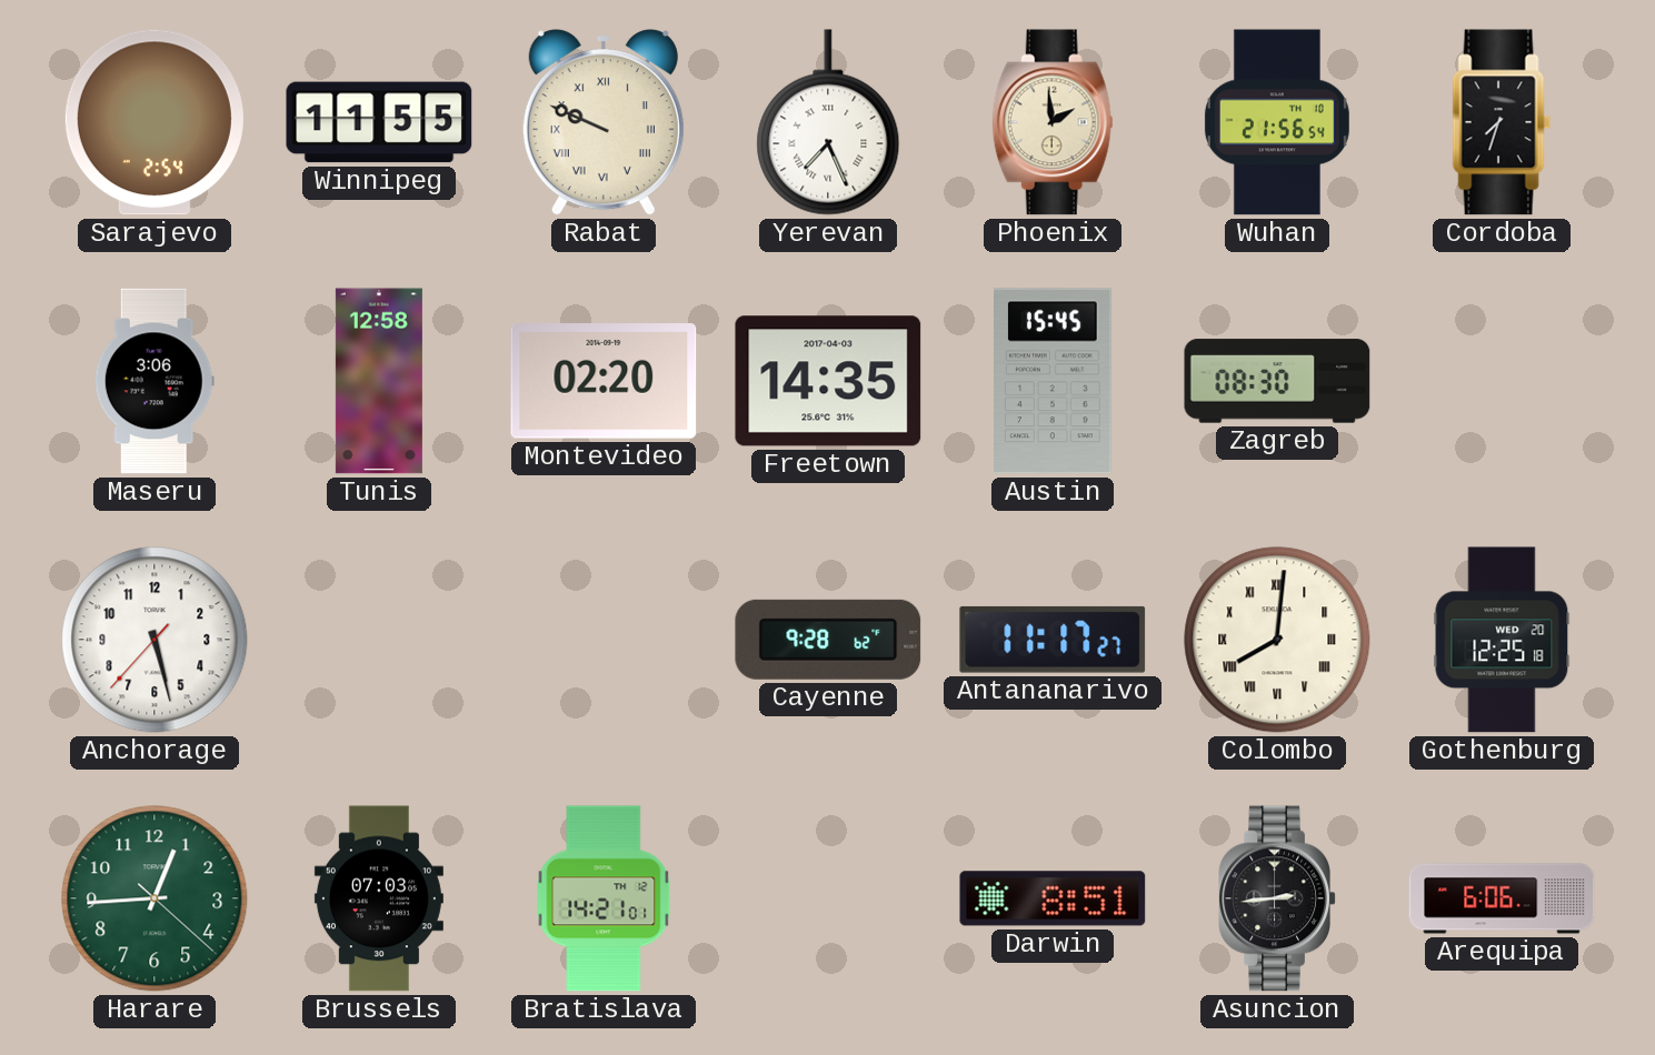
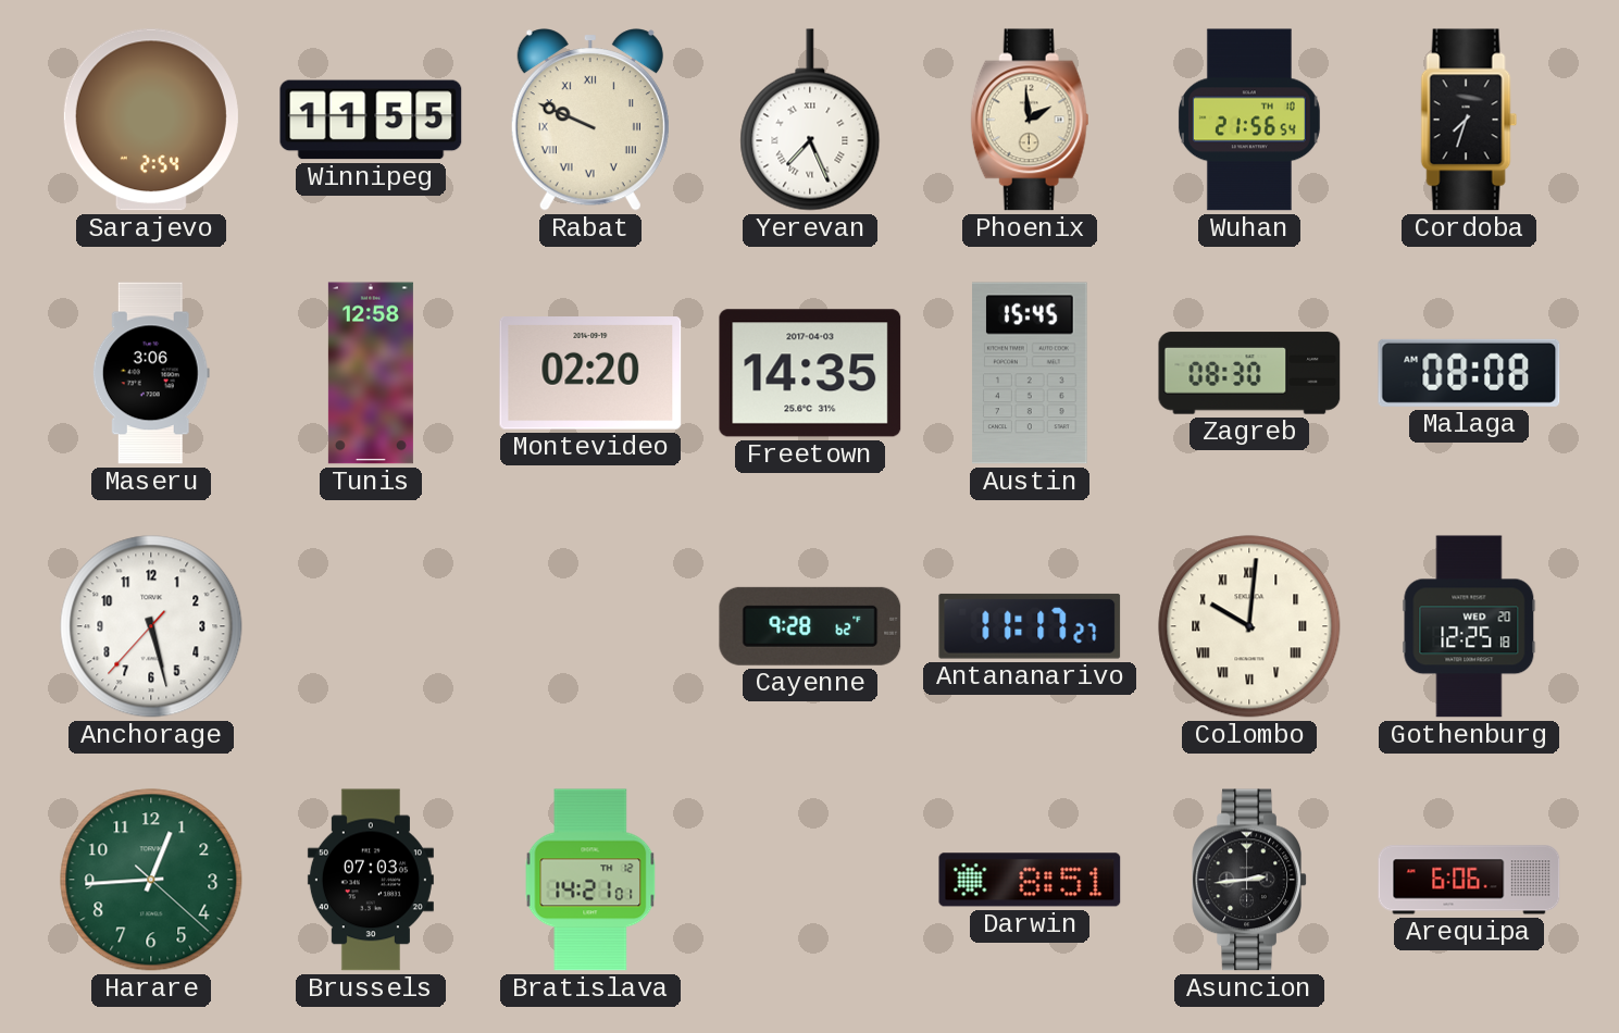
Malaga: none -> 08:08
Colombo: 8:01 -> 10:01
